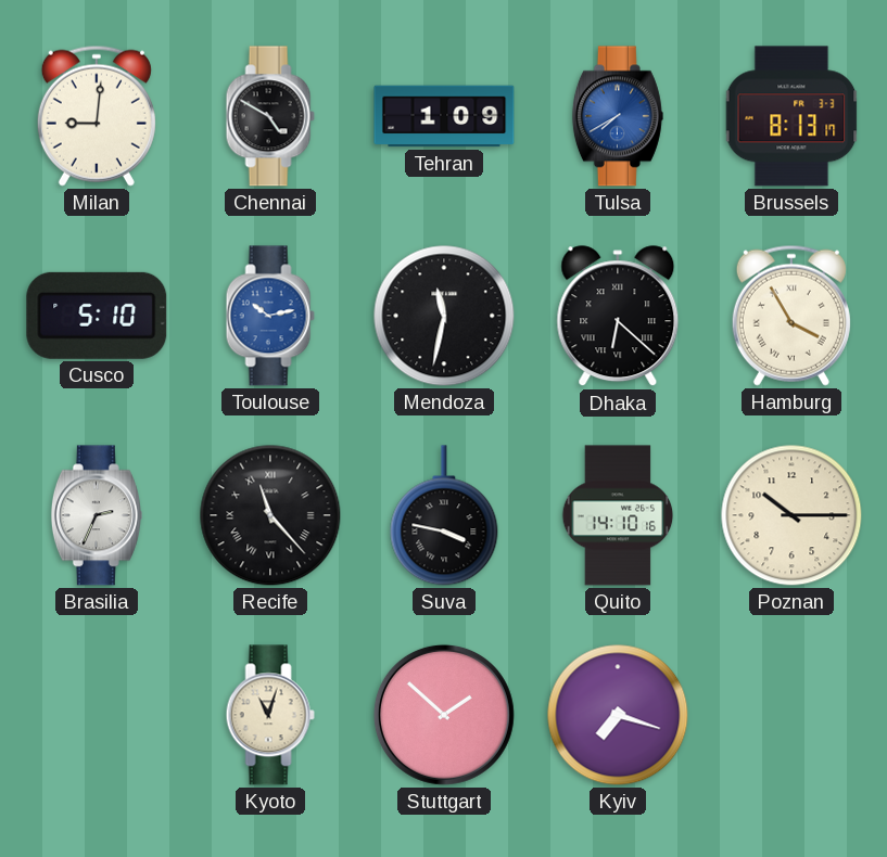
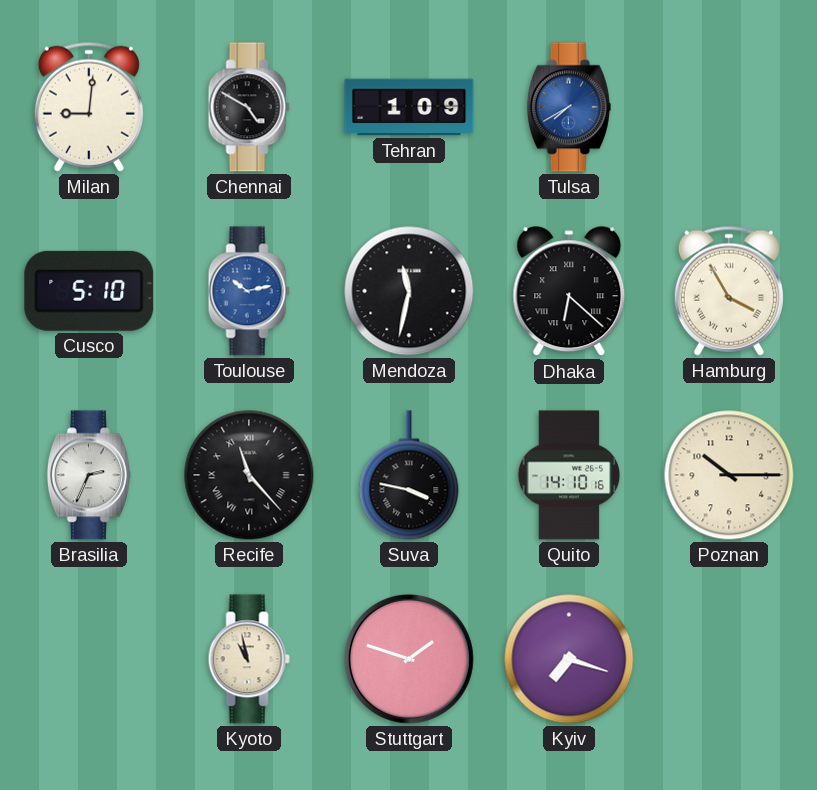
Brussels: 8:13 -> none
Kyoto: 11:03 -> 10:58
Stuttgart: 1:52 -> 1:48
